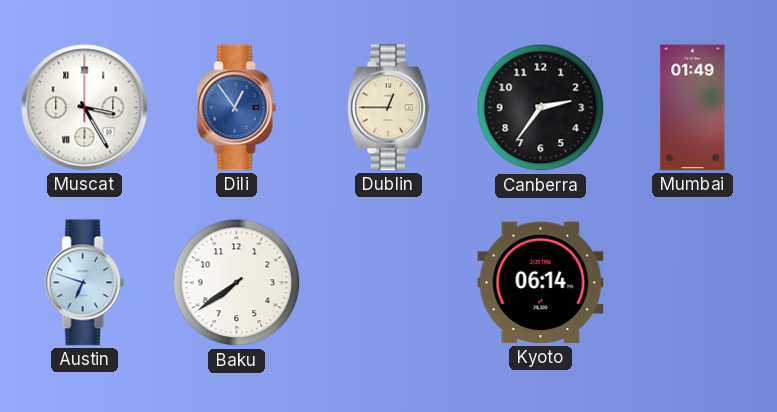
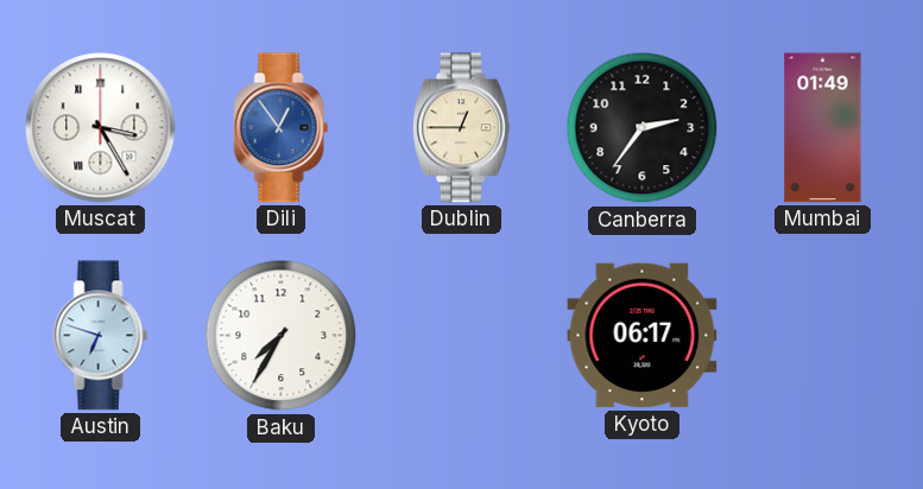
Baku: 7:39 -> 7:35
Kyoto: 06:14 -> 06:17
